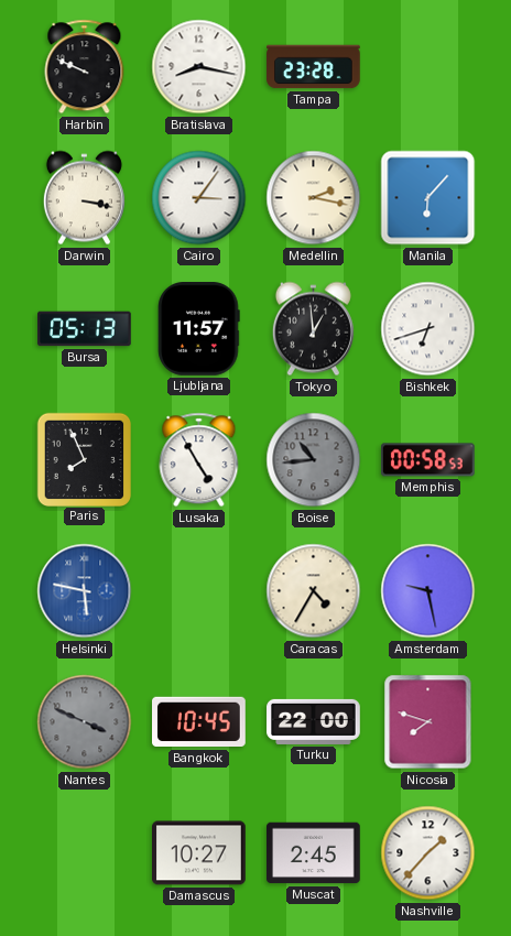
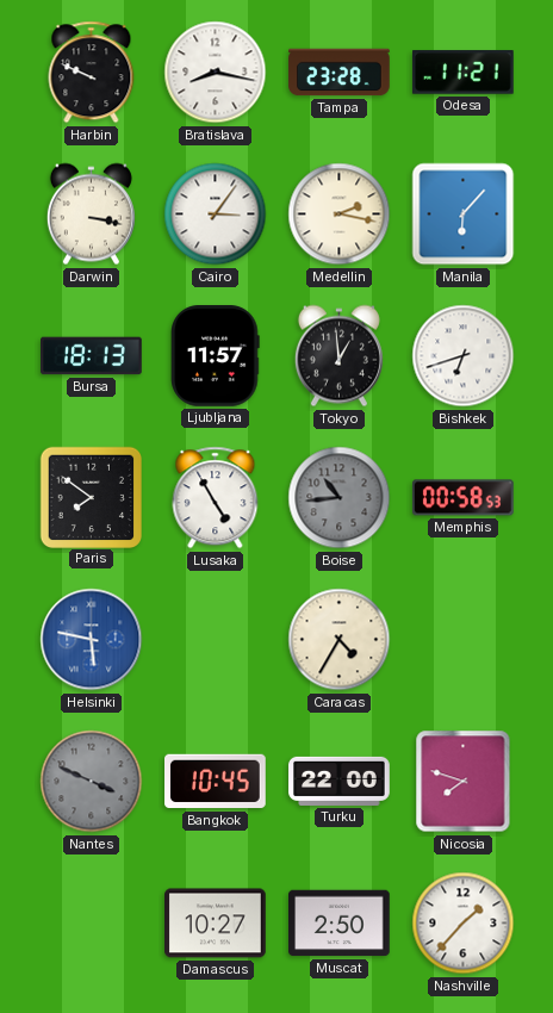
Odesa: none -> 11:21
Bursa: 05:13 -> 18:13
Paris: 7:56 -> 7:51
Amsterdam: 9:28 -> none
Muscat: 2:45 -> 2:50
